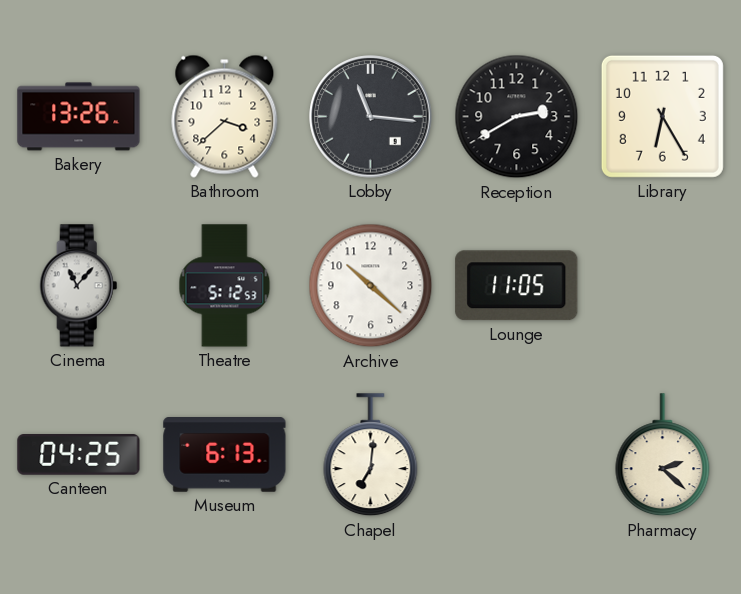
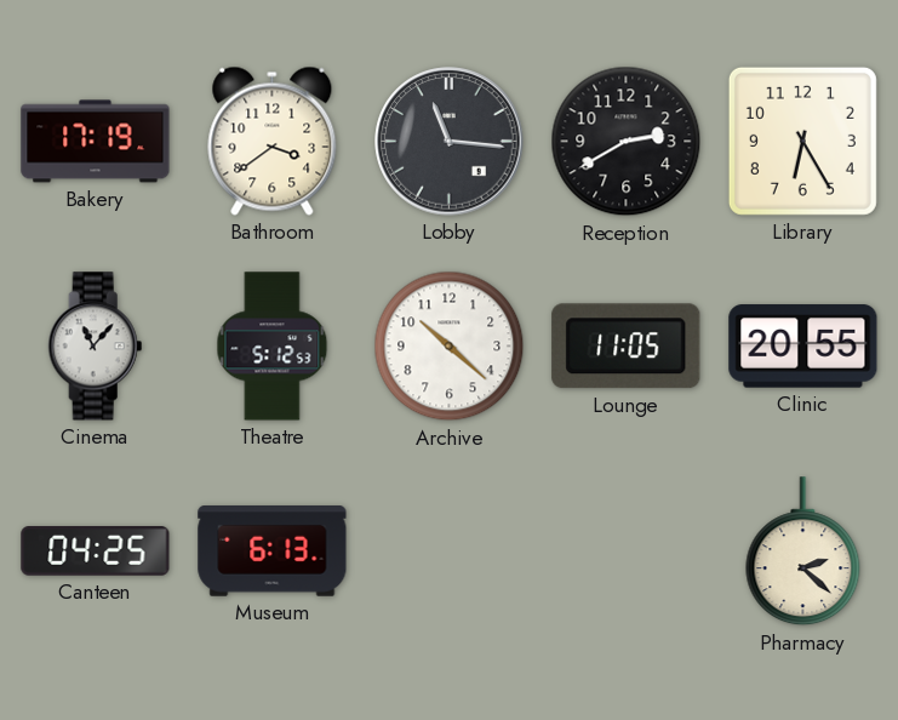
Bakery: 13:26 -> 17:19
Bathroom: 3:38 -> 3:39
Clinic: none -> 20:55
Chapel: 7:01 -> none
